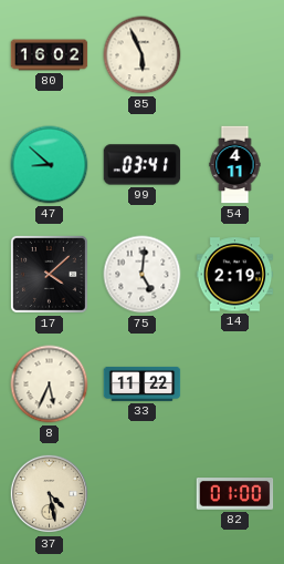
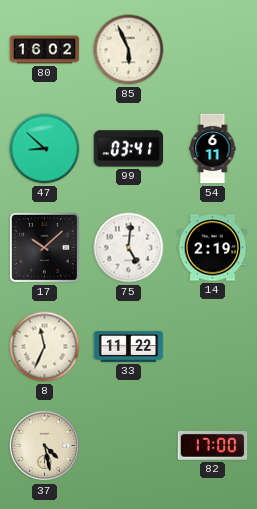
54: 4:11 -> 6:11
17: 4:08 -> 10:08
8: 5:34 -> 11:34
82: 01:00 -> 17:00
